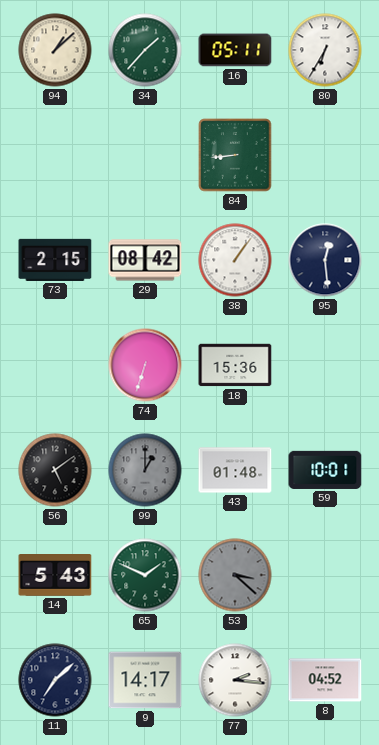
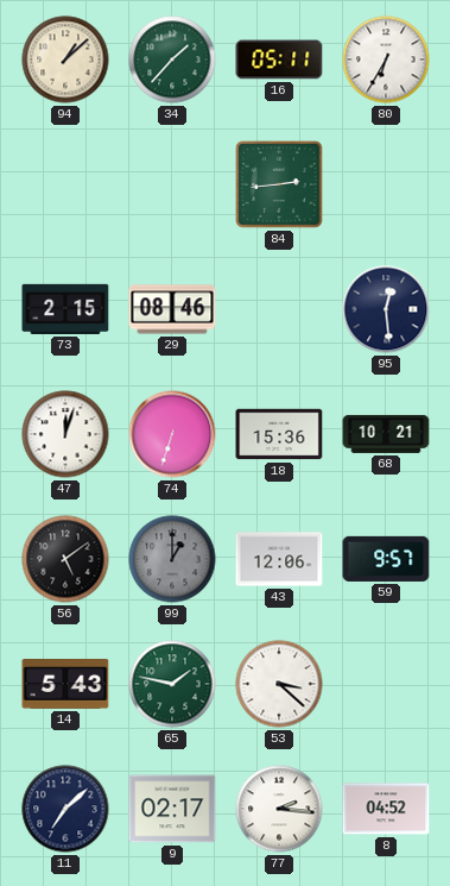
84: 8:44 -> 2:44
29: 08:42 -> 08:46
38: 1:06 -> none
47: none -> 12:03
68: none -> 10:21
43: 01:48 -> 12:06
59: 10:01 -> 9:57
65: 1:49 -> 1:47
53 dial: grey -> white
9: 14:17 -> 02:17
